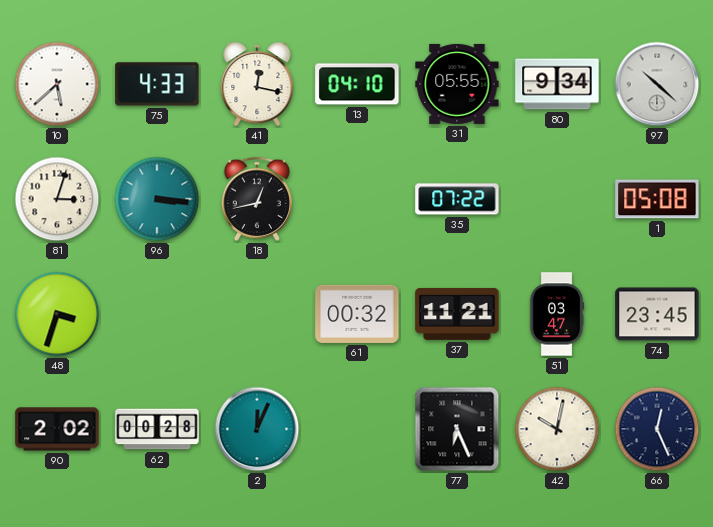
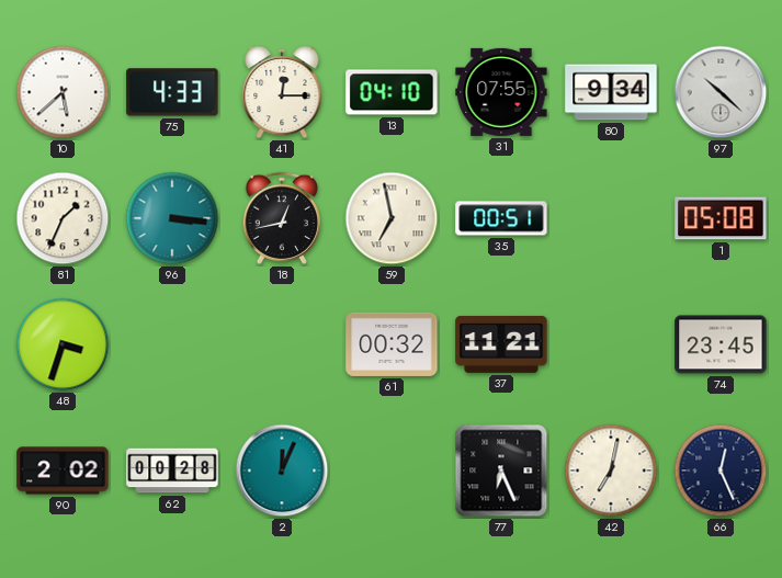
41: 12:17 -> 12:15
31: 05:55 -> 07:55
81: 3:03 -> 1:34
59: none -> 6:58
35: 07:22 -> 00:51
51: 03:47 -> none
42: 10:02 -> 7:02
